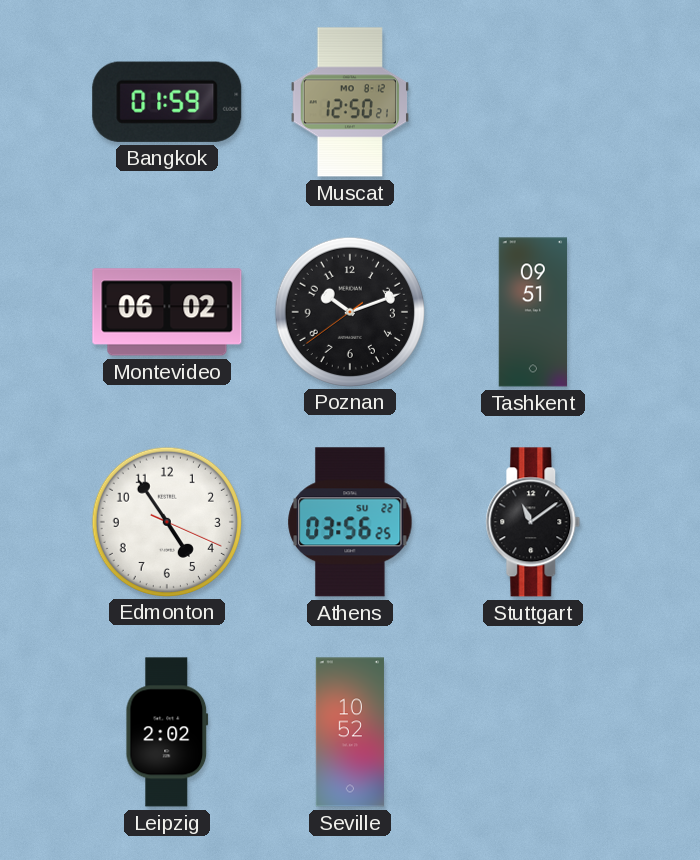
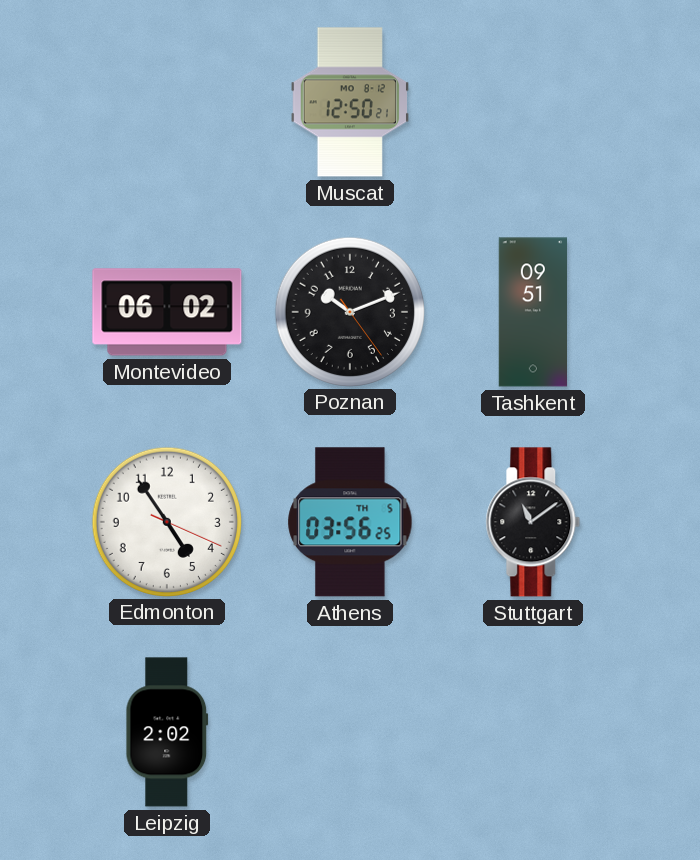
Bangkok: 01:59 -> none
Poznan: 10:11:39 -> 10:11:24
Athens date: SU 22 -> TH 5
Seville: 10:52 -> none
